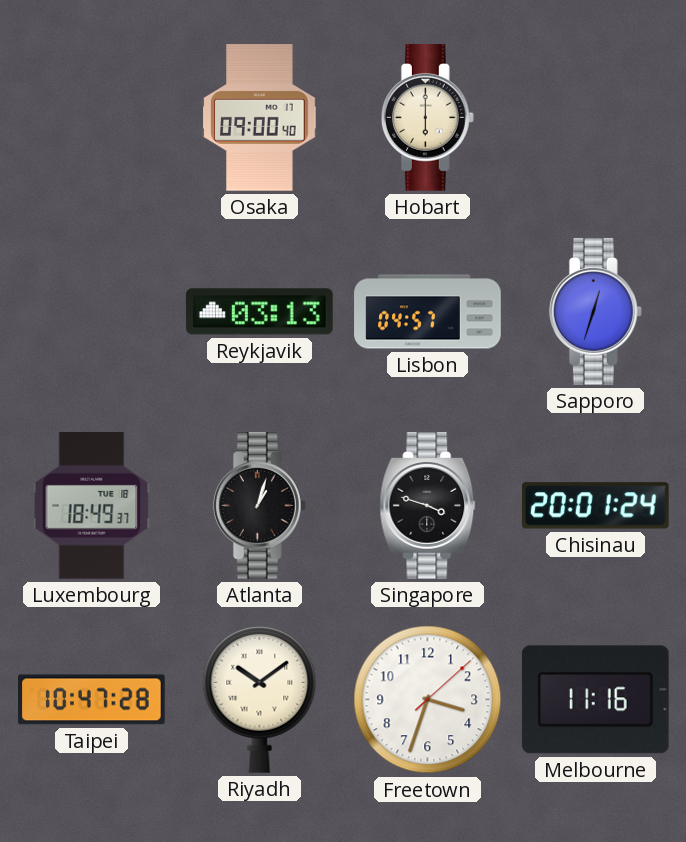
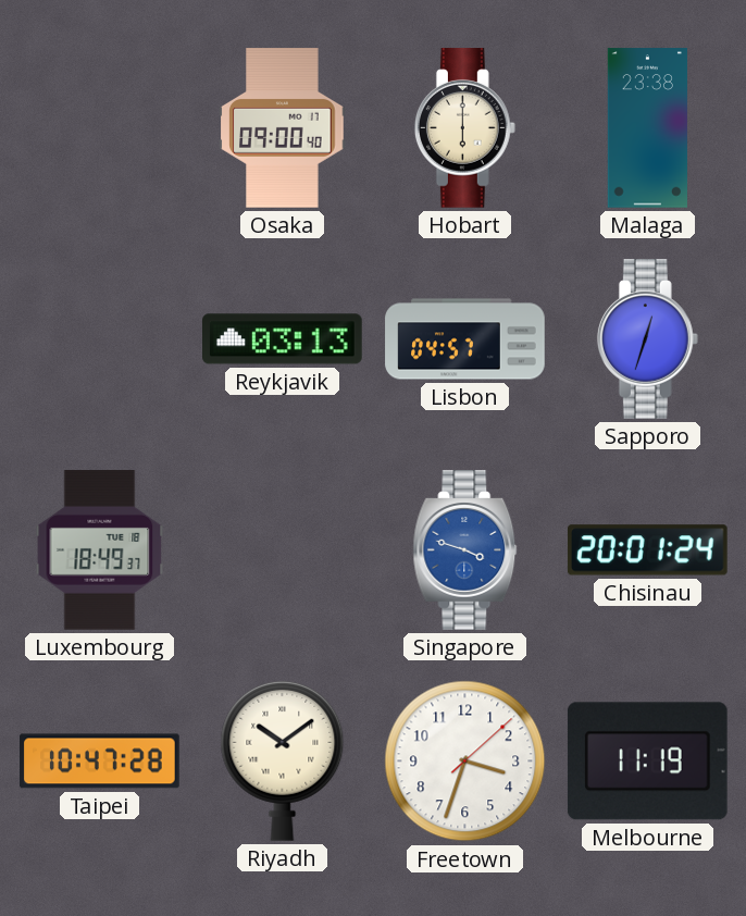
Malaga: none -> 23:38
Atlanta: 1:03 -> none
Singapore dial: black -> blue
Melbourne: 11:16 -> 11:19
